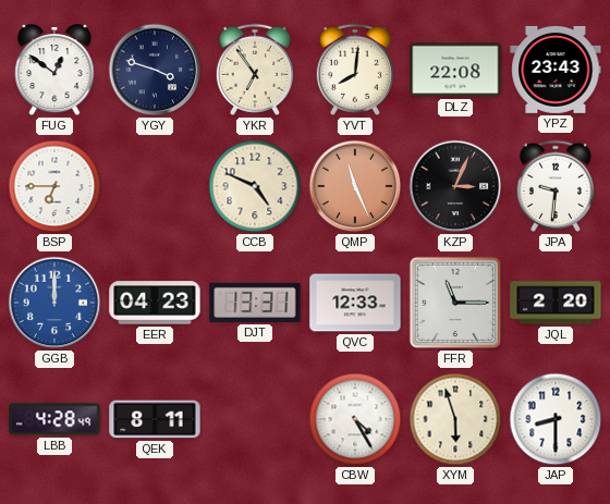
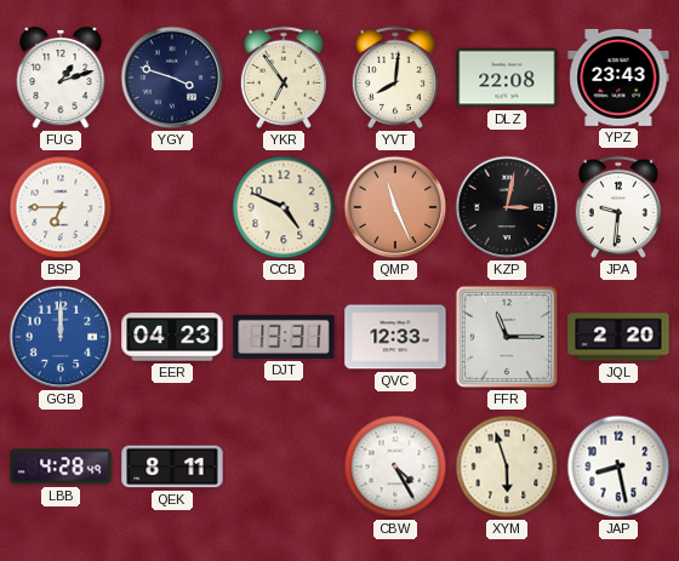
FUG: 12:51 -> 1:12
KZP: 3:04 -> 3:02
JAP: 8:30 -> 8:28
